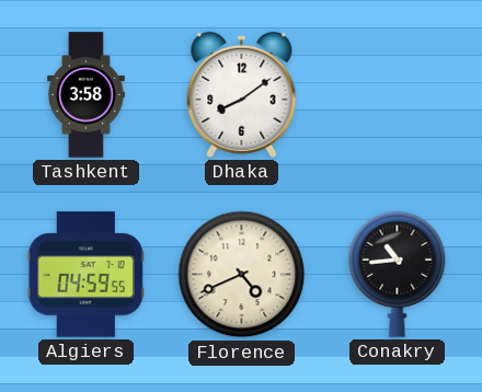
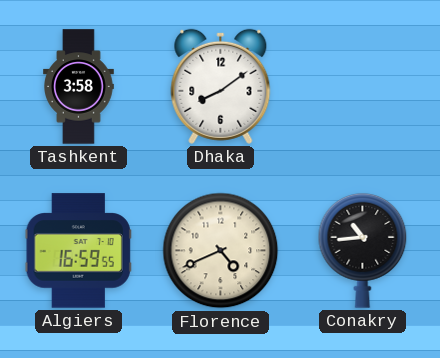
Algiers: 04:59 -> 16:59
